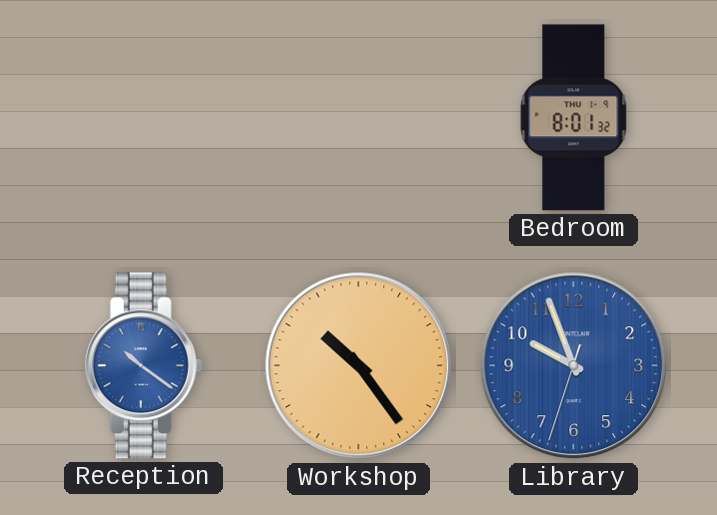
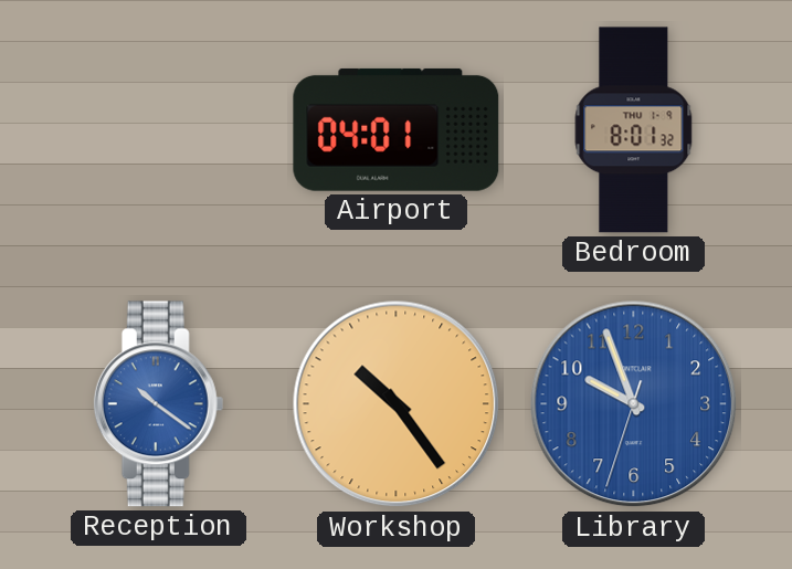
Airport: none -> 04:01
